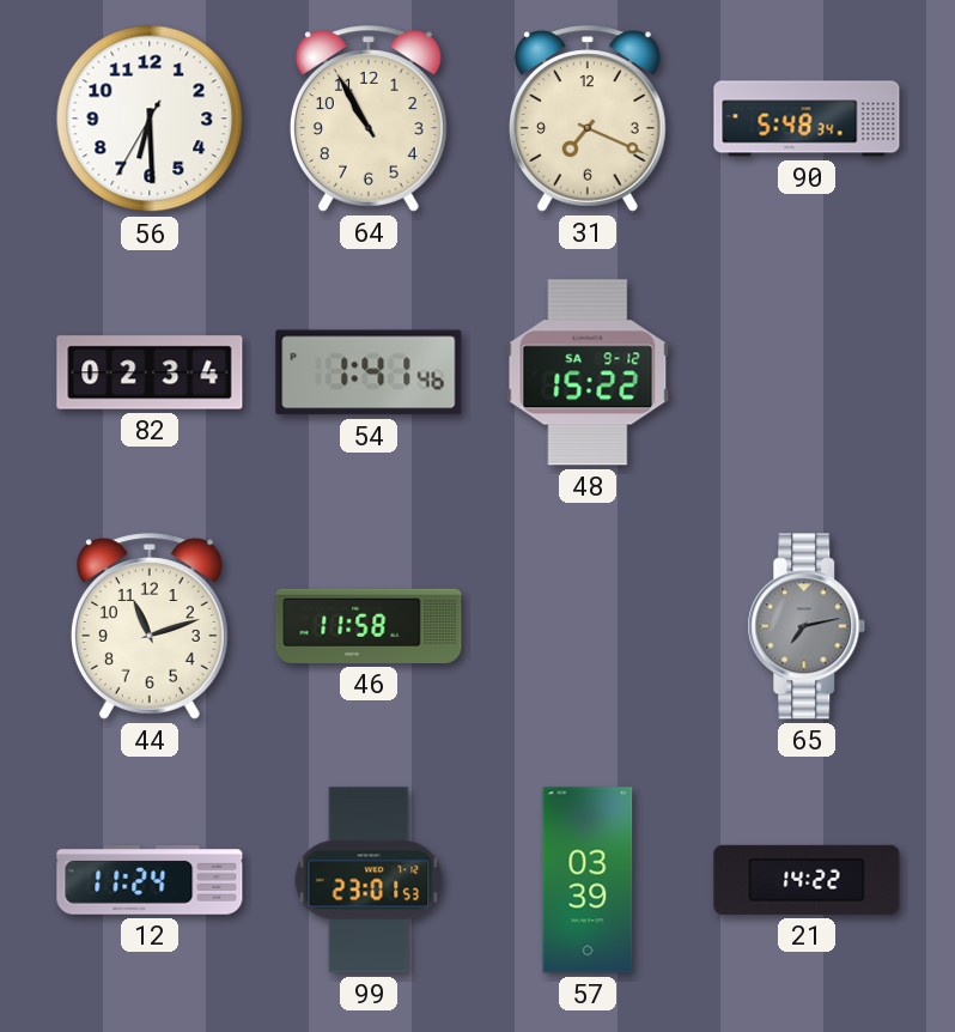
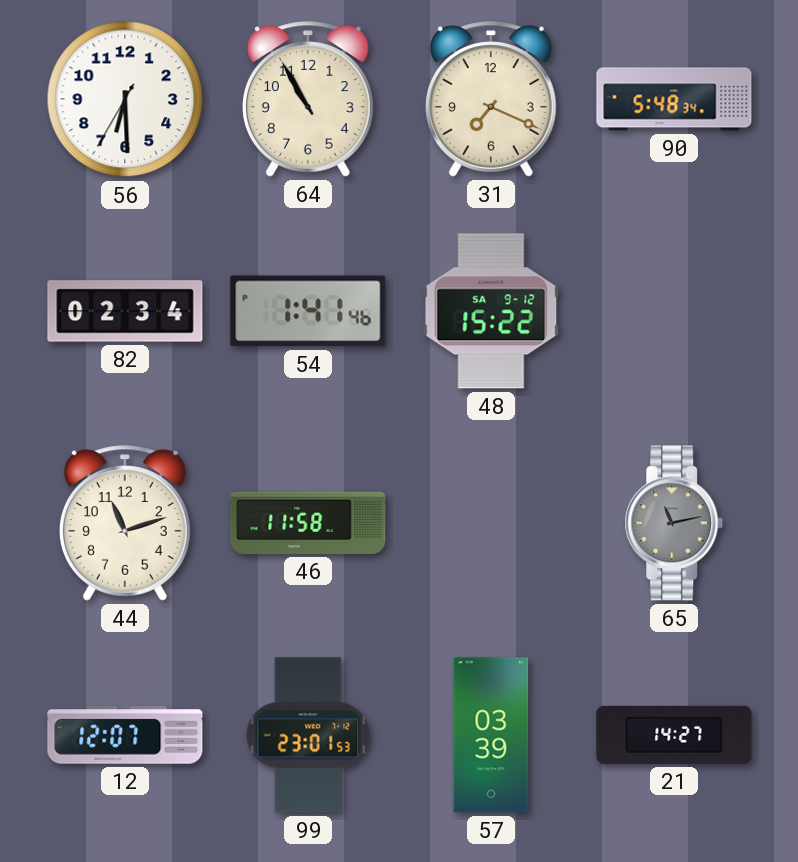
65: 7:13 -> 11:13
12: 11:24 -> 12:07
21: 14:22 -> 14:27
